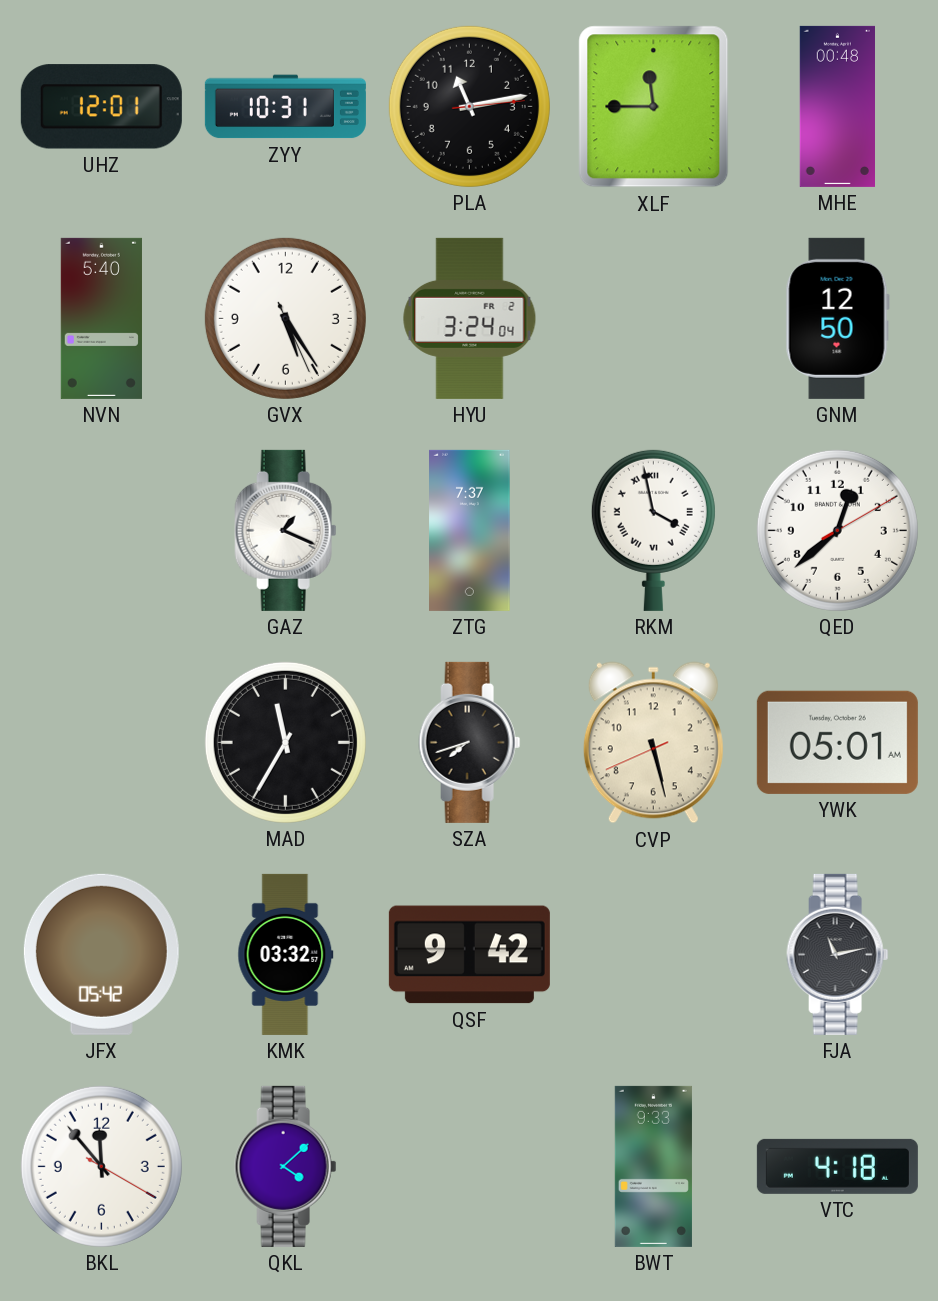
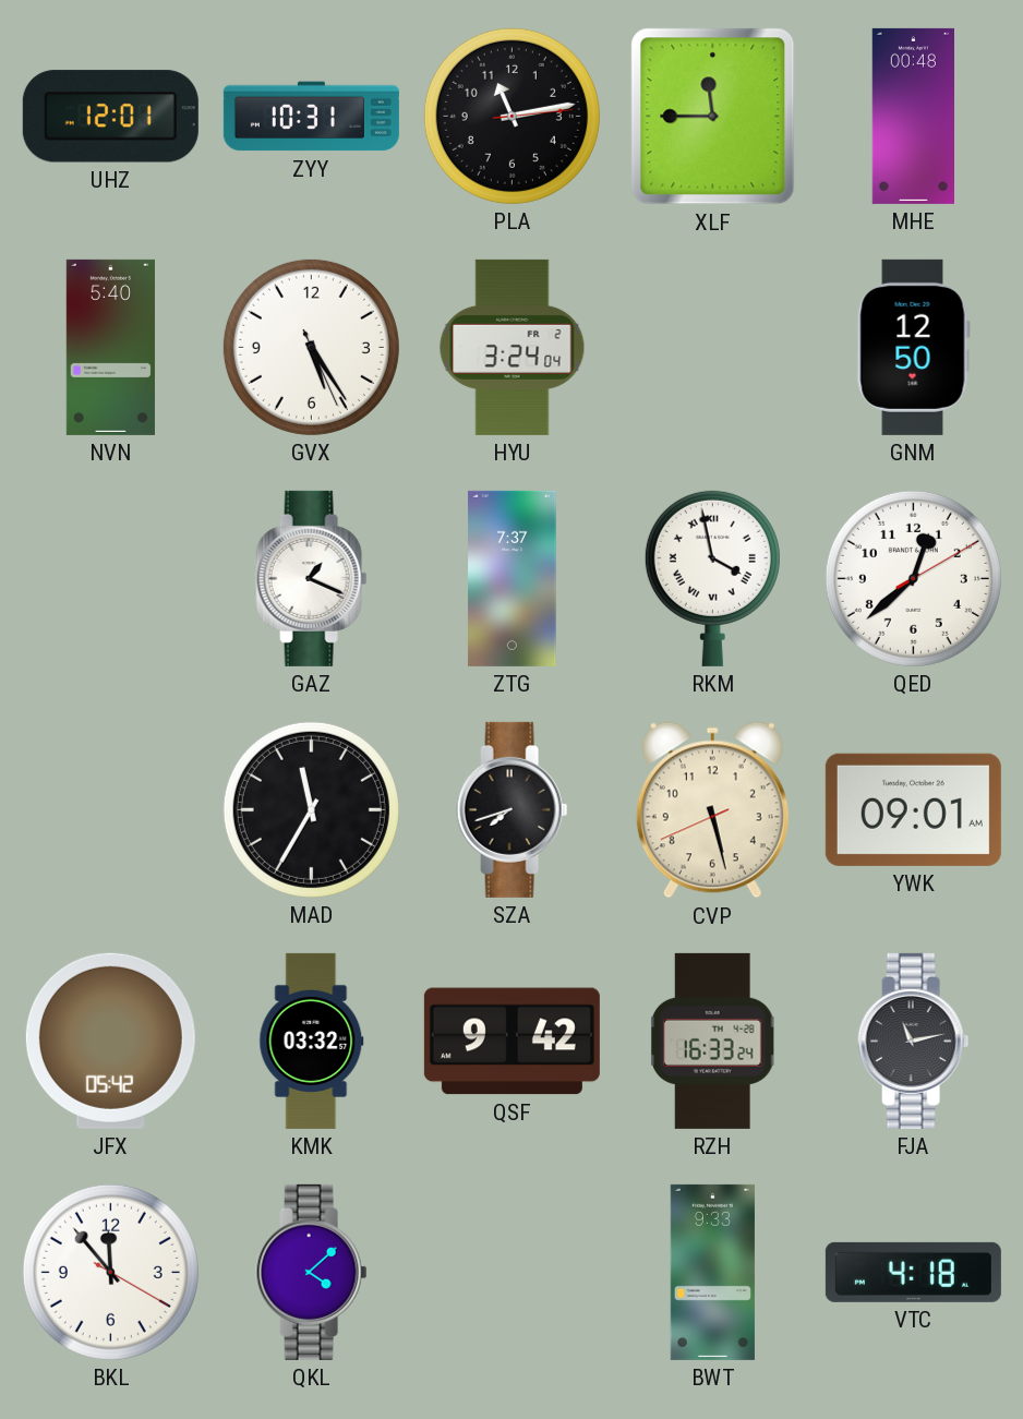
YWK: 05:01 -> 09:01
RZH: none -> 16:33
